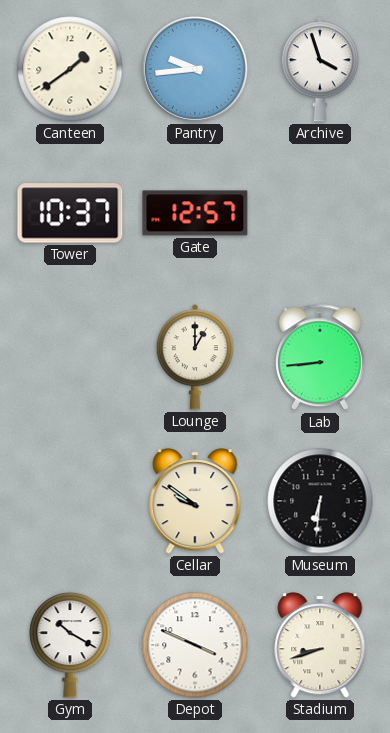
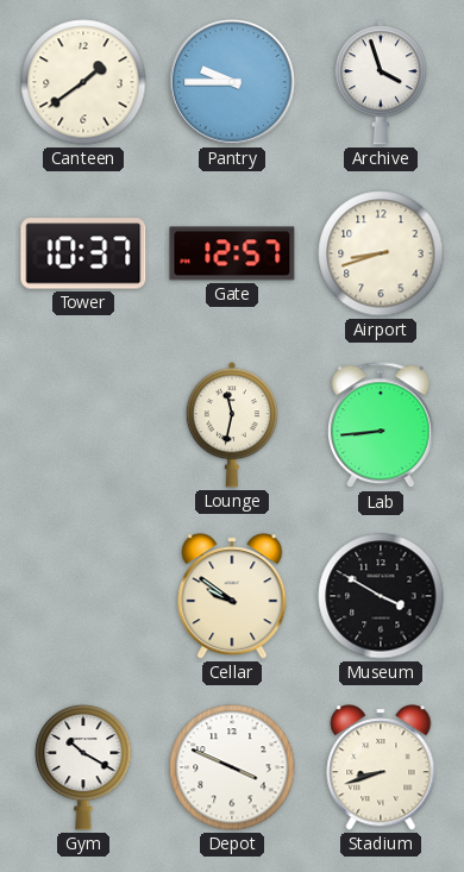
Pantry: 9:44 -> 9:45
Airport: none -> 8:42
Lounge: 1:00 -> 11:32
Museum: 6:31 -> 3:50
